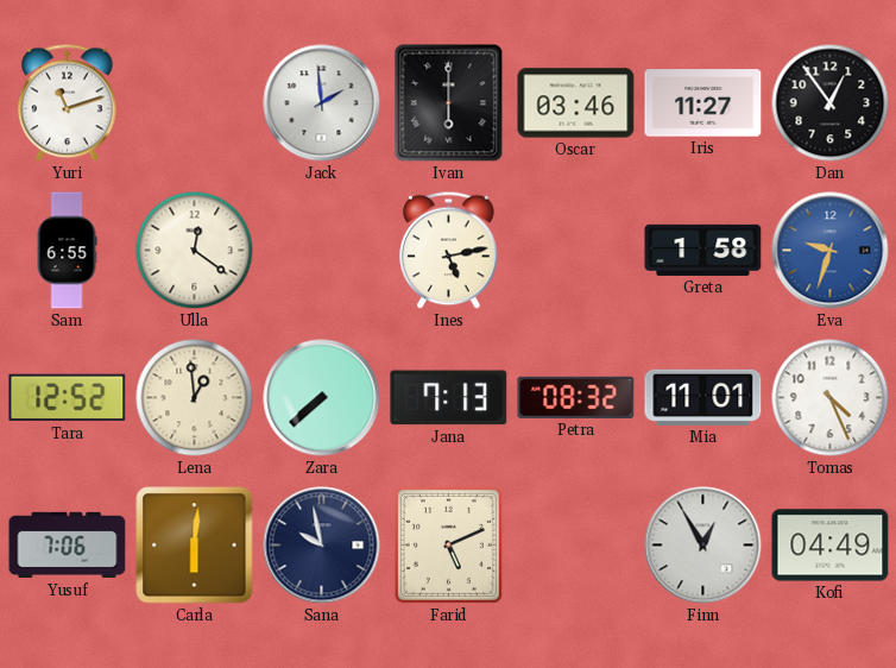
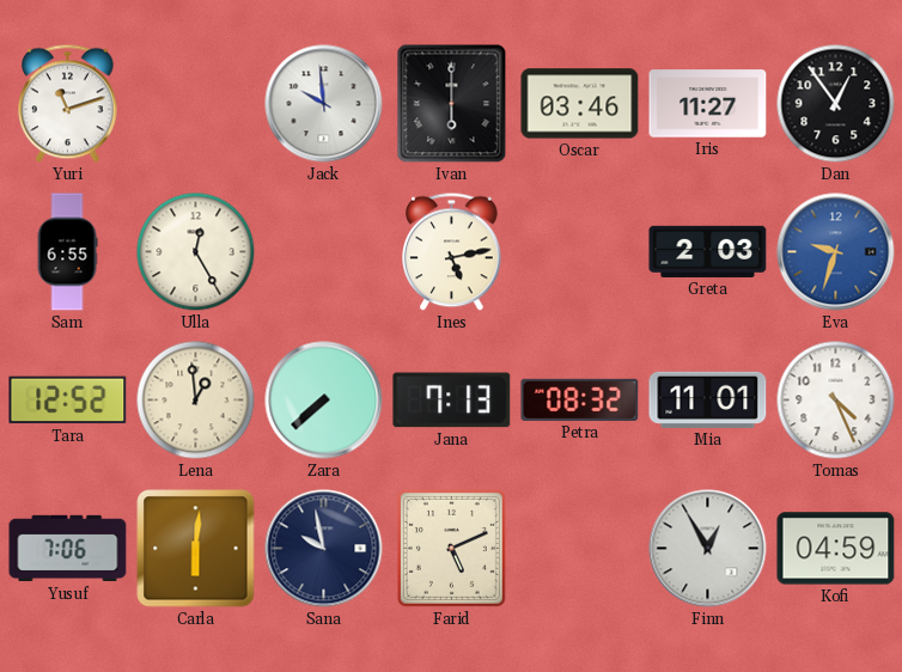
Jack: 1:59 -> 9:59
Ulla: 12:21 -> 12:25
Greta: 1:58 -> 2:03
Kofi: 04:49 -> 04:59
